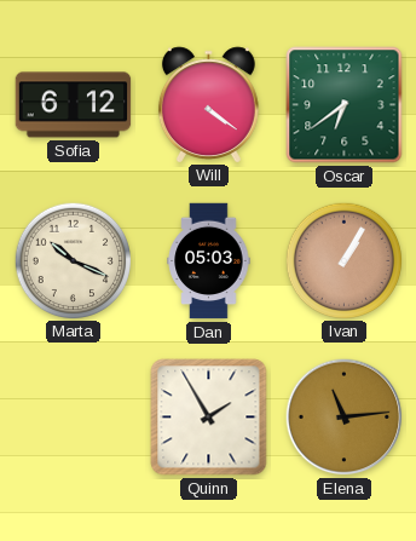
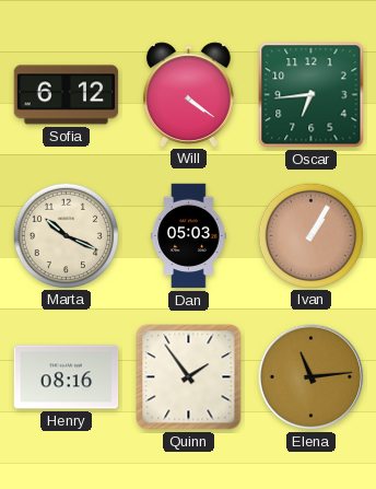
Oscar: 6:39 -> 6:44
Henry: none -> 08:16
Quinn: 1:55 -> 1:54
